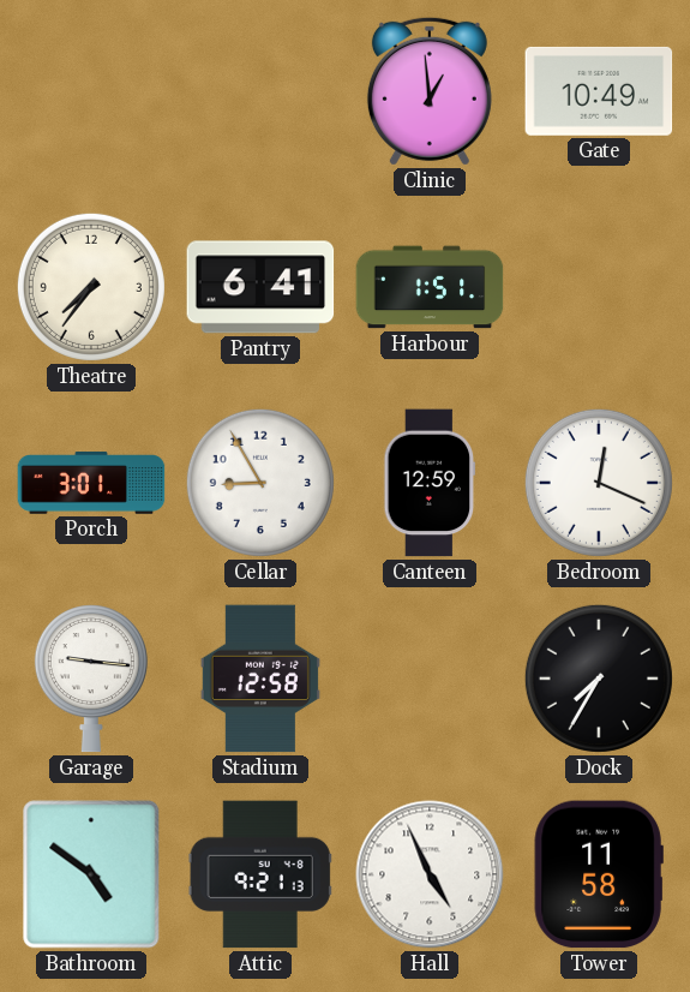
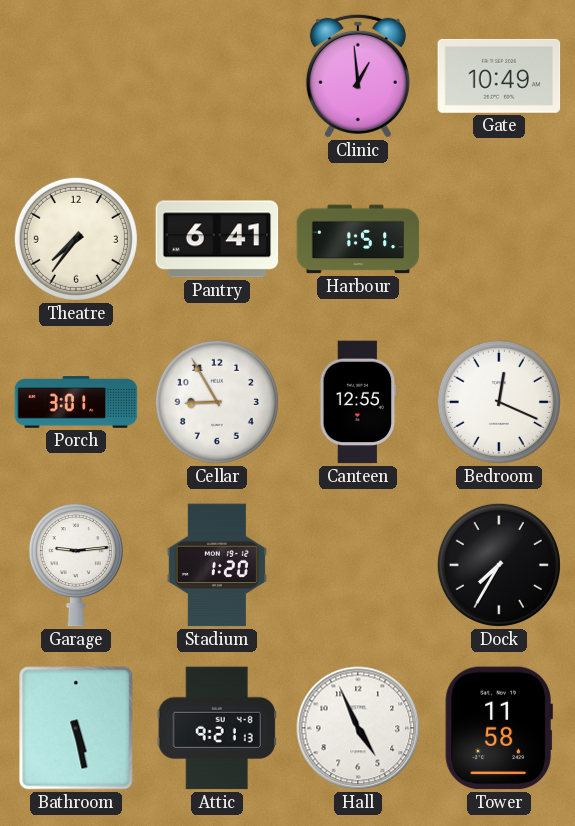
Canteen: 12:59 -> 12:55
Garage: 9:16 -> 9:14
Stadium: 12:58 -> 1:20
Bathroom: 4:51 -> 5:28
